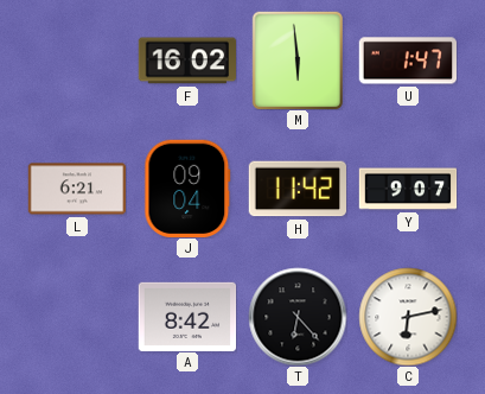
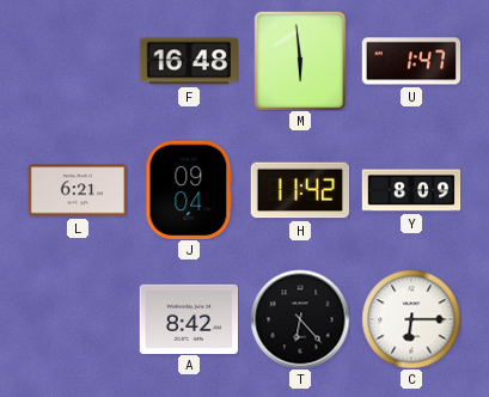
F: 16:02 -> 16:48
Y: 9:07 -> 8:09
C: 6:13 -> 6:15
